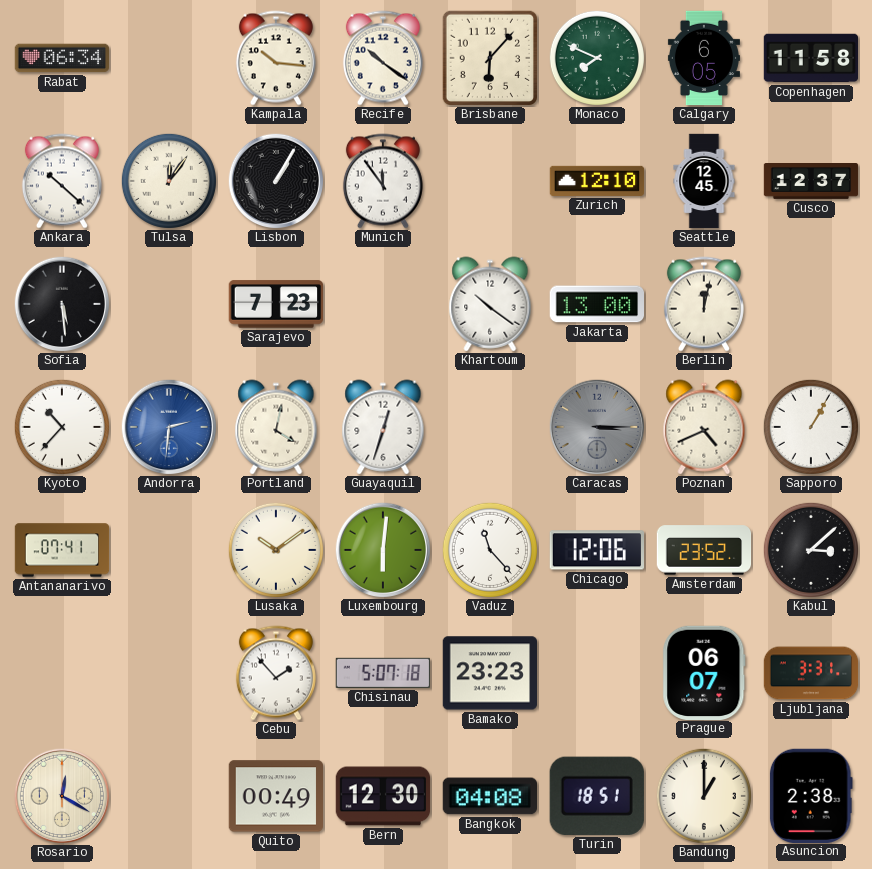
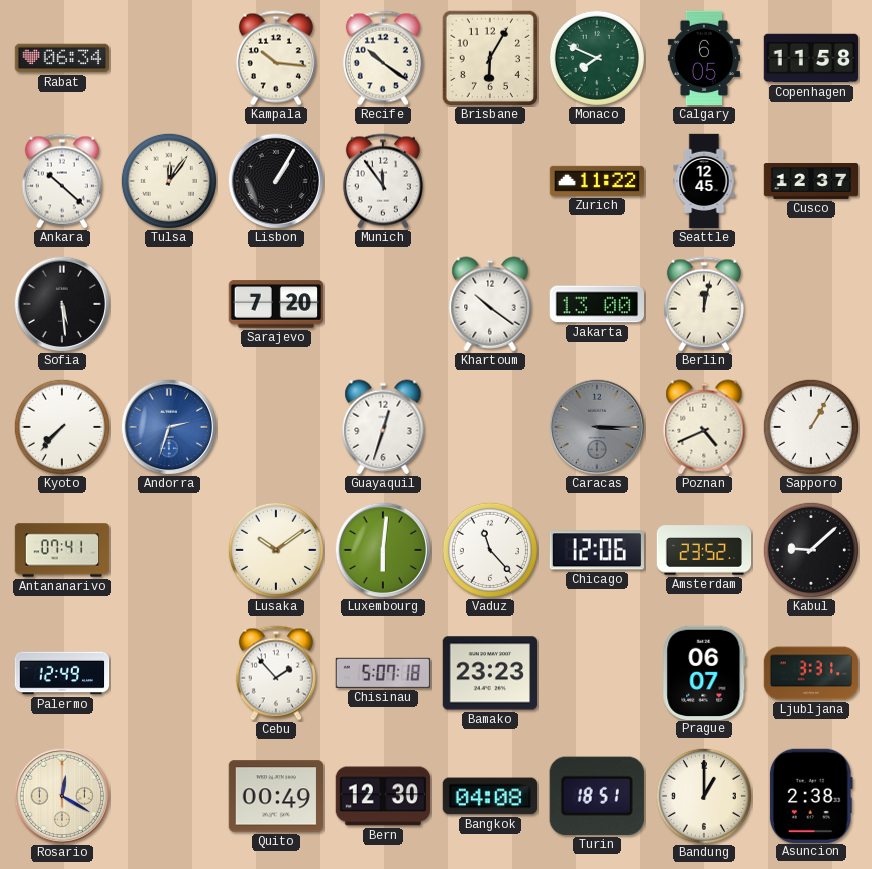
Brisbane: 6:07 -> 6:05
Zurich: 12:10 -> 11:22
Sarajevo: 7:23 -> 7:20
Kyoto: 10:37 -> 7:37
Andorra: 2:31 -> 2:33
Portland: 4:02 -> none
Kabul: 3:08 -> 9:08
Palermo: none -> 12:49
